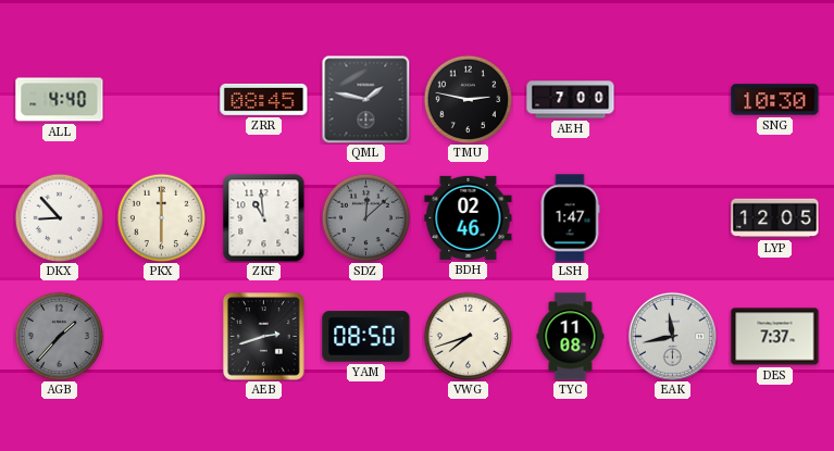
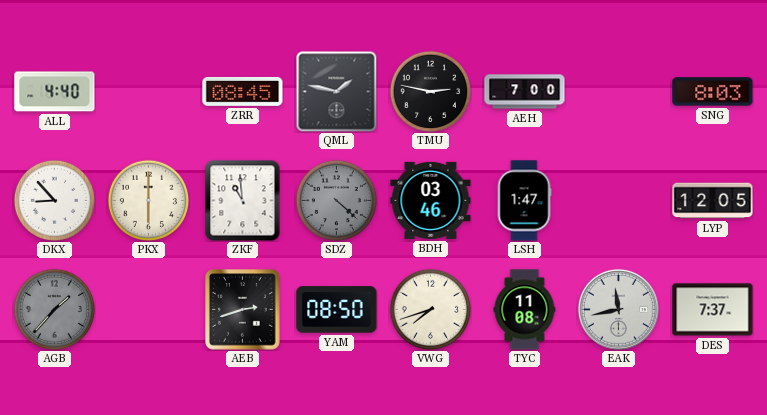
SNG: 10:30 -> 8:03
SDZ: 12:08 -> 4:22
BDH: 02:46 -> 03:46
